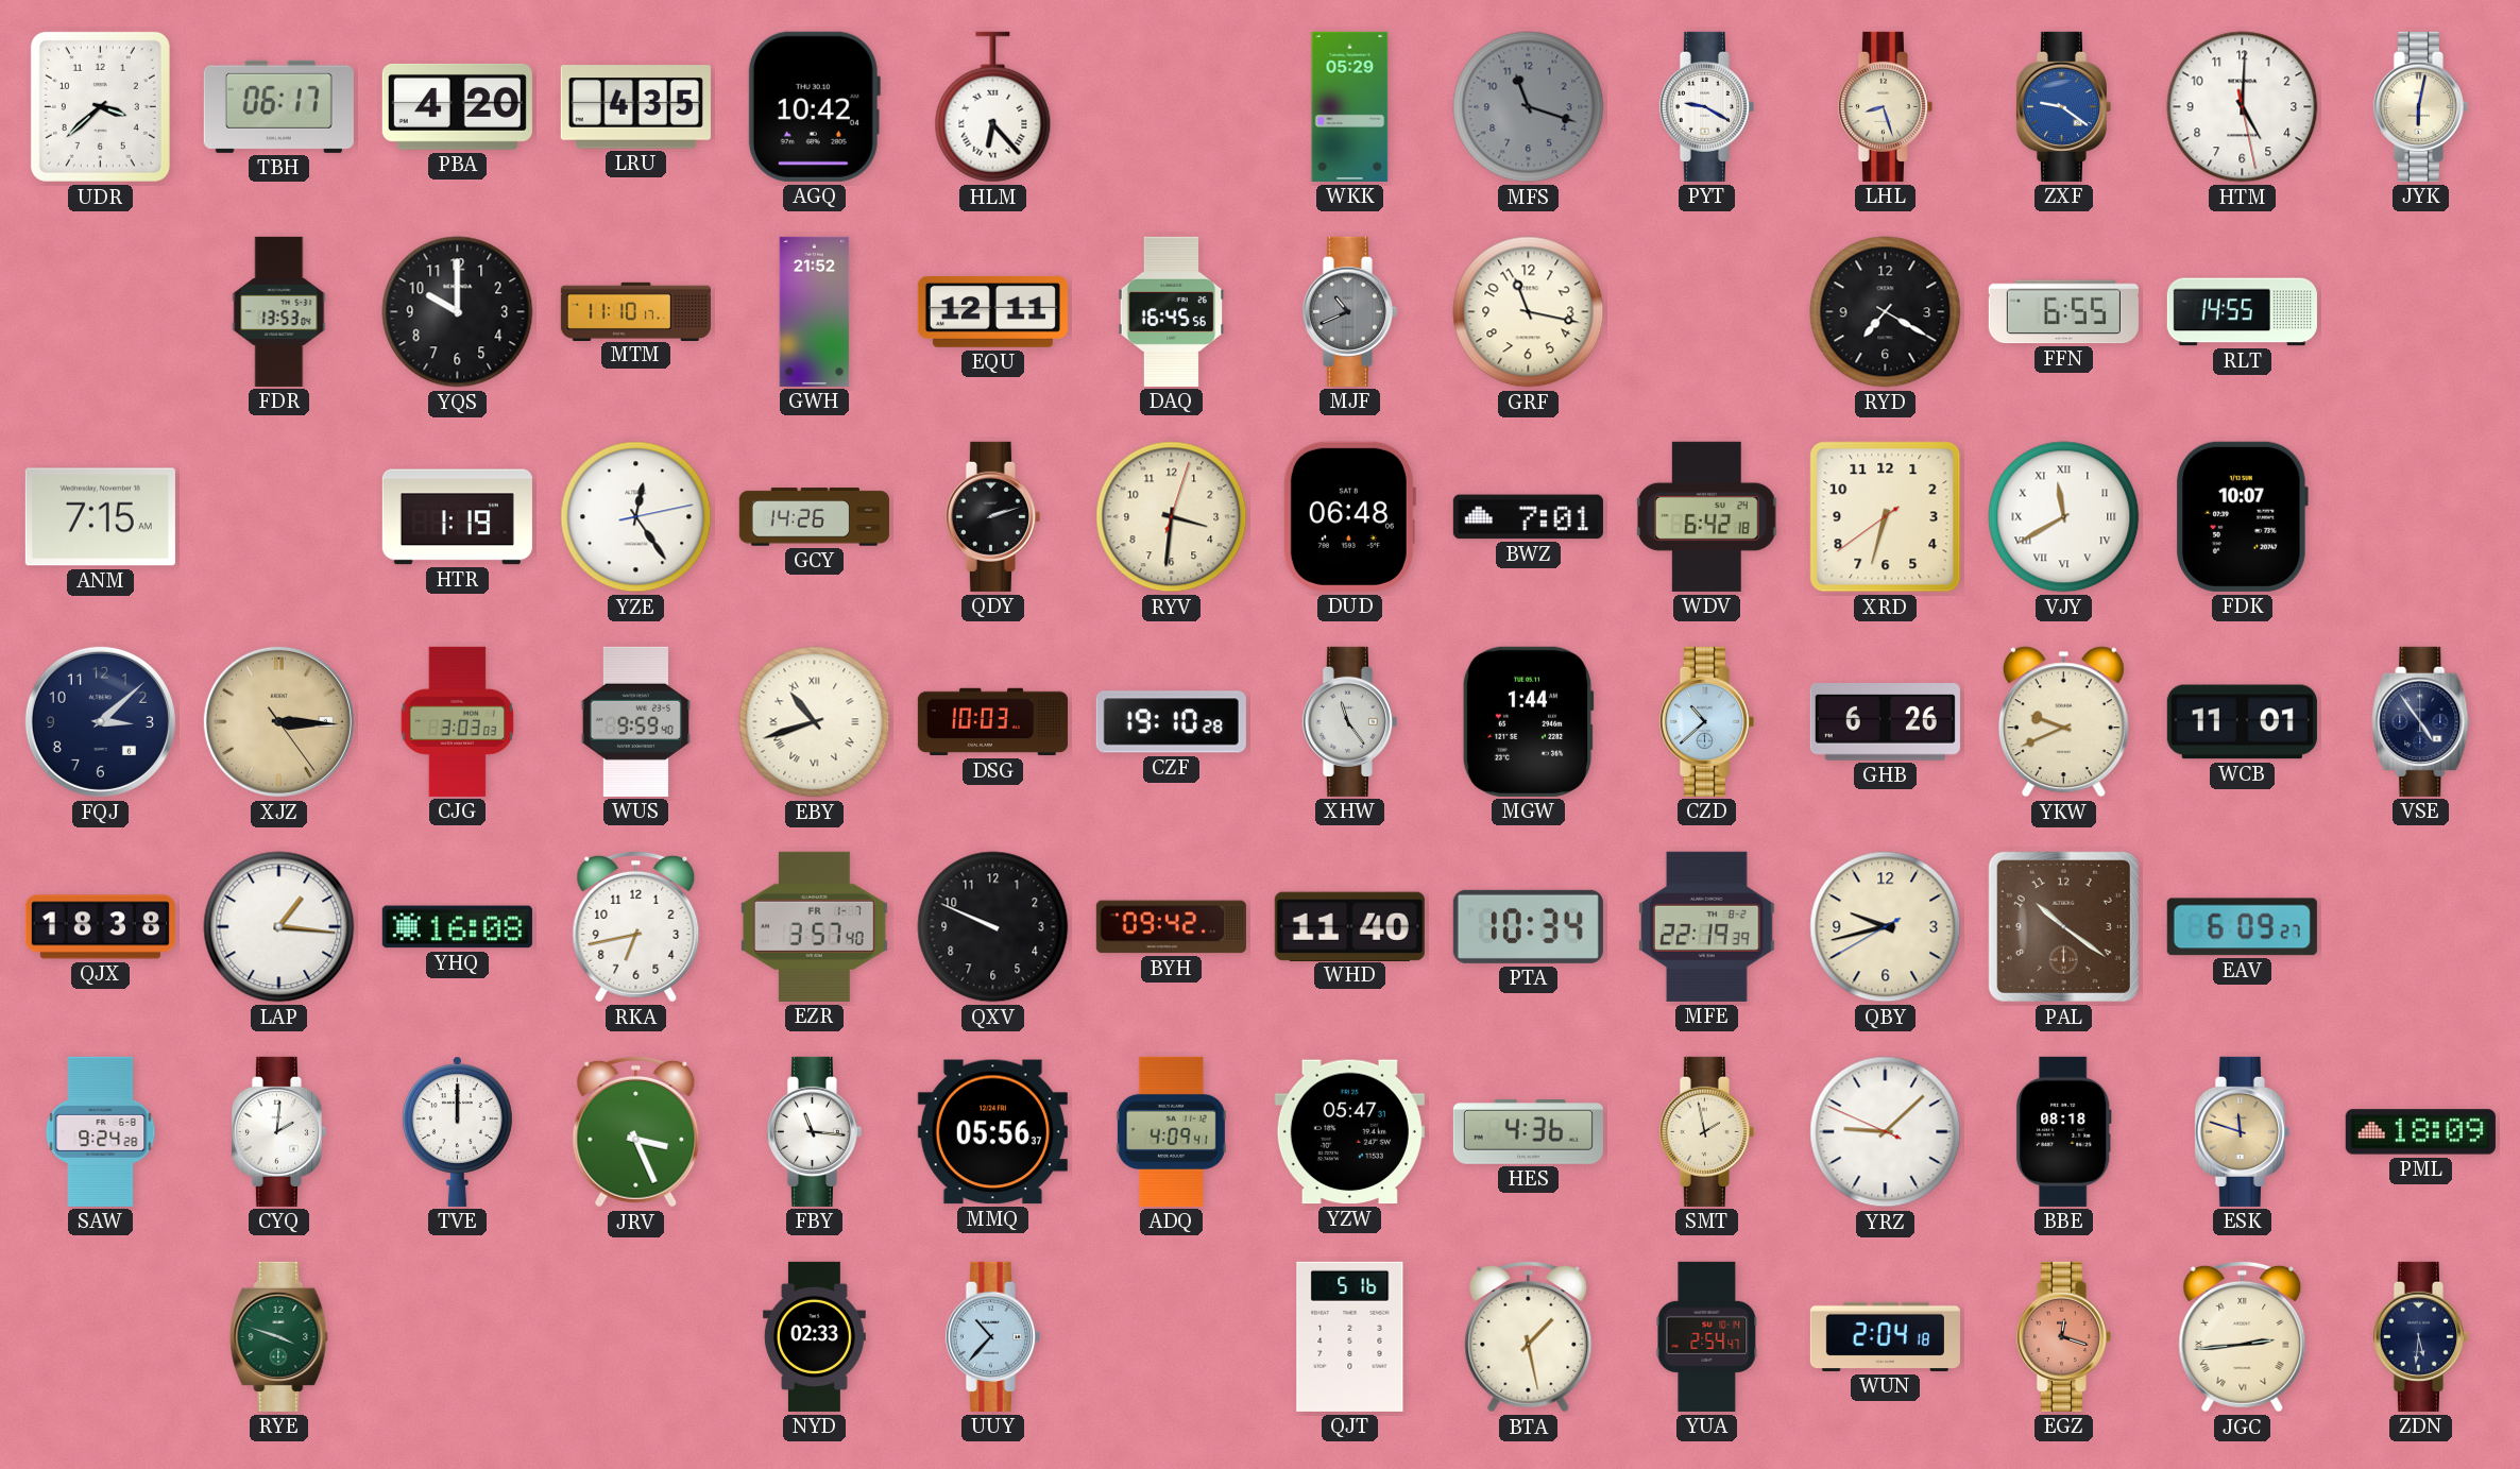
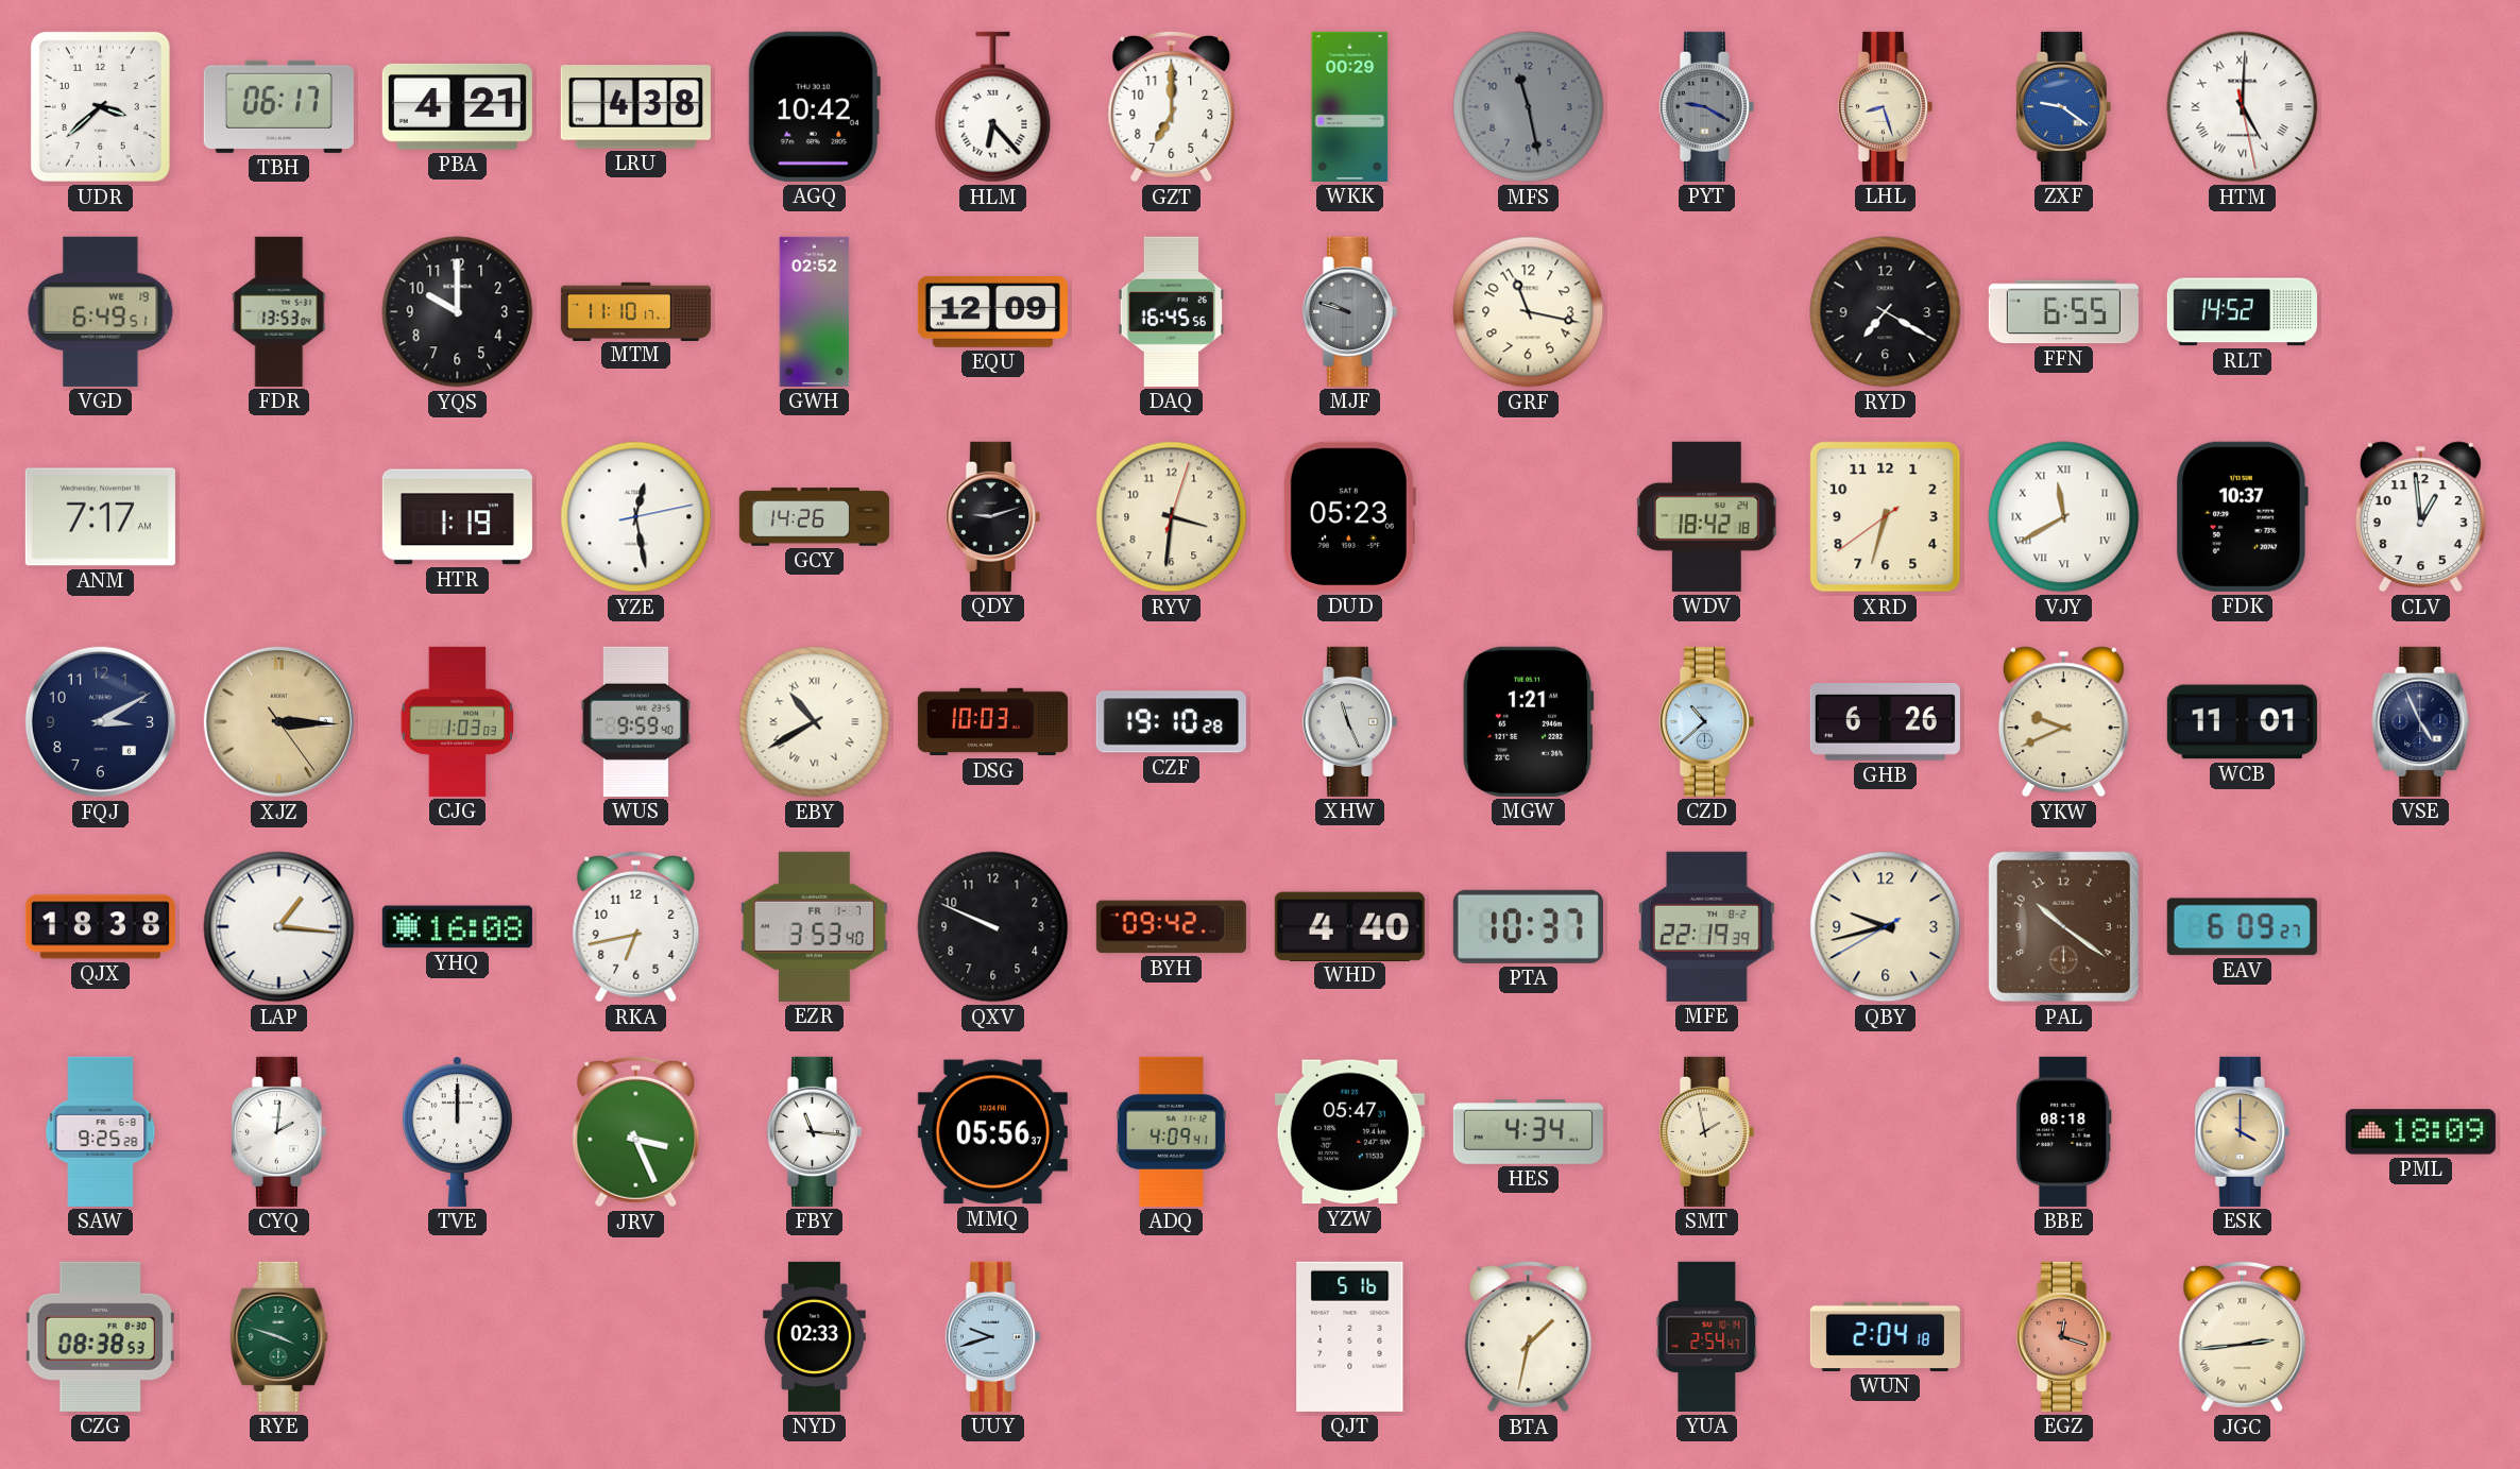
PBA: 4:20 -> 4:21
LRU: 4:35 -> 4:38
GZT: none -> 7:00
WKK: 05:29 -> 00:29
MFS: 11:18 -> 11:28
PYT dial: white -> grey
HTM numerals: Arabic -> Roman
JYK: 6:02 -> none
VGD: none -> 6:49
GWH: 21:52 -> 02:52
EQU: 12:11 -> 12:09
MJF: 10:41 -> 9:48
RLT: 14:55 -> 14:52
ANM: 7:15 -> 7:17
YZE: 12:24 -> 12:28
QDY: 2:12 -> 9:12
DUD: 06:48 -> 05:23
BWZ: 7:01 -> none
WDV: 6:42 -> 18:42
FDK: 10:07 -> 10:37
CLV: none -> 12:59
FQJ: 3:08 -> 3:10
CJG: 3:03 -> 1:03
EBY: 10:42 -> 10:40
XHW: 11:24 -> 11:26
MGW: 1:44 -> 1:21
VSE: 4:54 -> 4:56
EZR: 3:57 -> 3:53
WHD: 11:40 -> 4:40
PTA: 10:34 -> 10:37
SAW: 9:24 -> 9:25
HES: 4:36 -> 4:34
YRZ: 9:07 -> none
ESK: 11:48 -> 4:00
CZG: none -> 08:38
UUY: 10:37 -> 9:42
BTA: 1:28 -> 1:32
ZDN: 5:31 -> none
